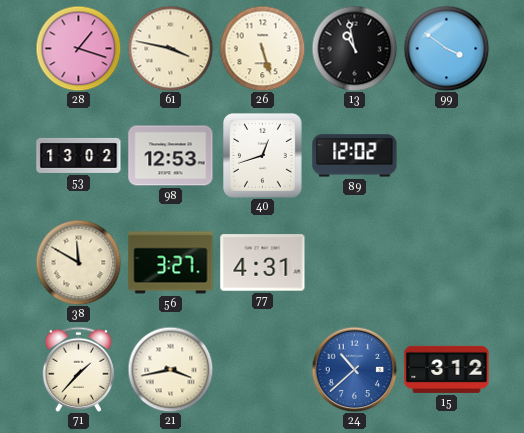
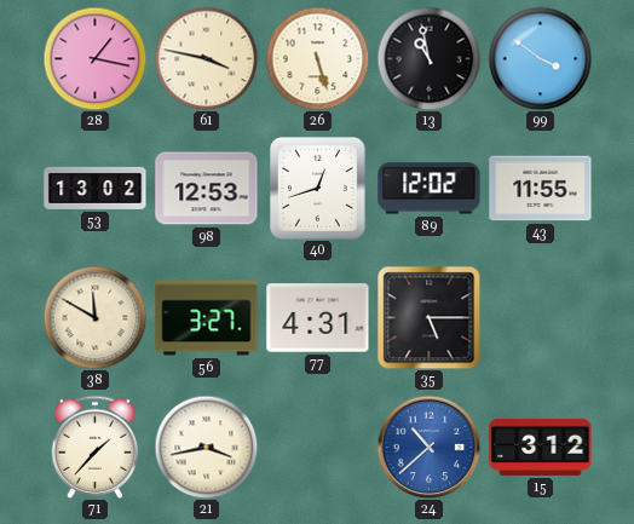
28: 1:18 -> 1:17
43: none -> 11:55
35: none -> 5:15
